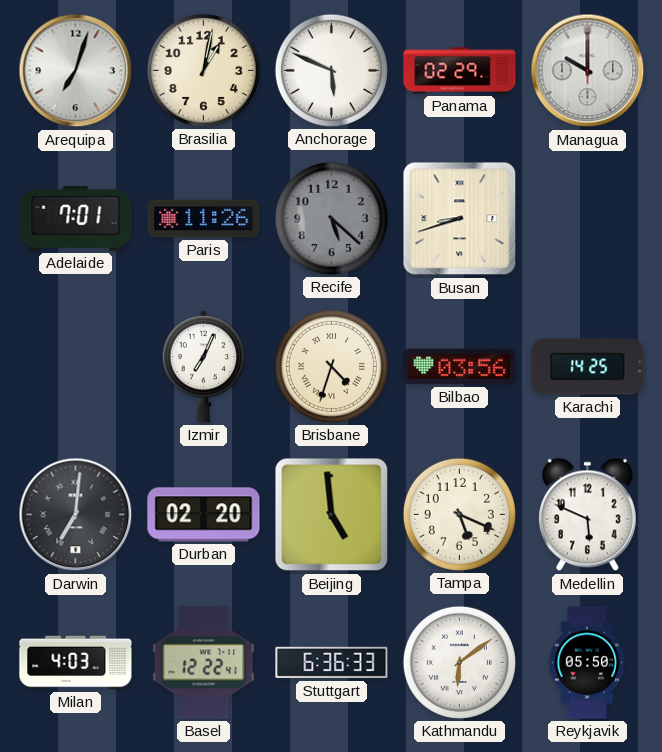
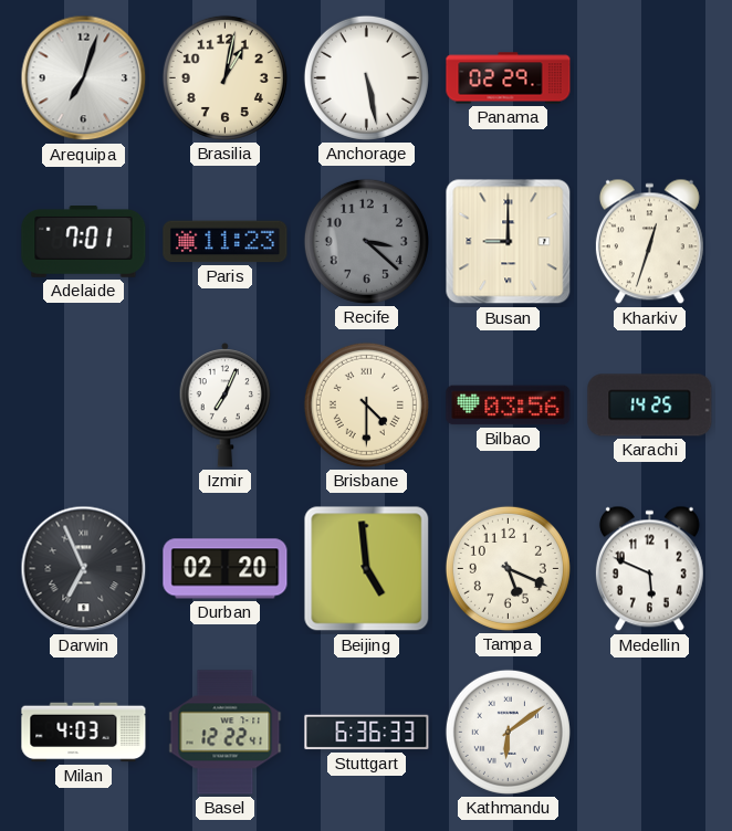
Anchorage: 5:49 -> 5:28
Managua: 10:00 -> none
Paris: 11:26 -> 11:23
Recife: 5:22 -> 3:22
Busan: 8:42 -> 9:00
Kharkiv: none -> 12:33
Brisbane: 4:33 -> 4:30
Darwin: 7:01 -> 6:56
Reykjavik: 05:50 -> none
